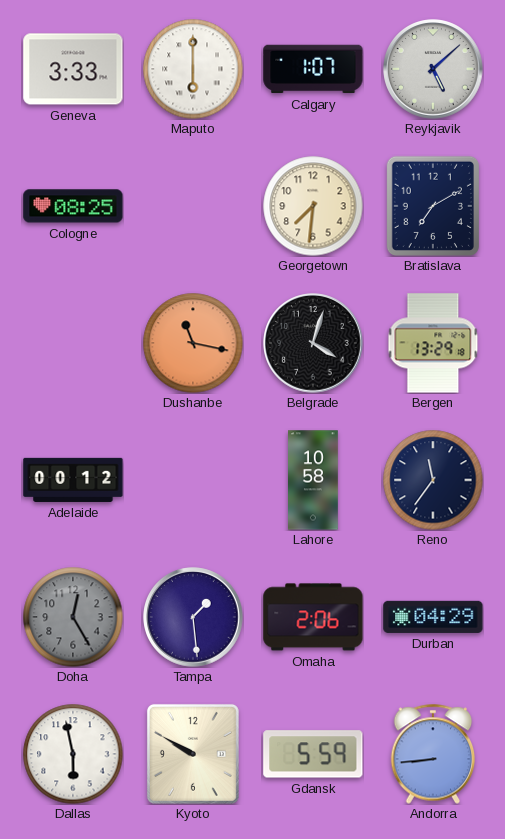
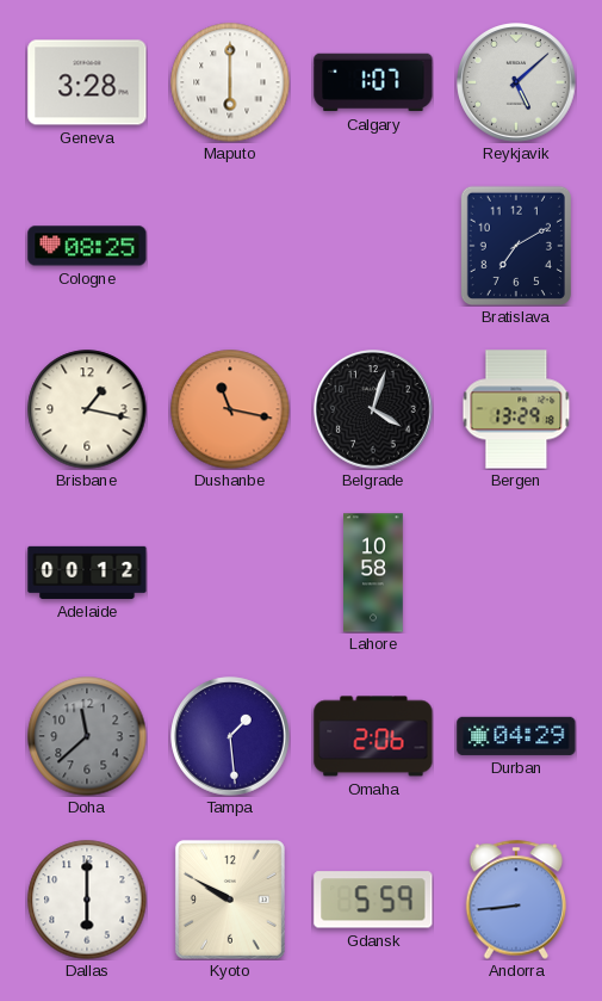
Geneva: 3:33 -> 3:28
Georgetown: 7:31 -> none
Brisbane: none -> 1:17
Reno: 11:36 -> none
Doha: 12:25 -> 11:38
Dallas: 5:58 -> 6:00
